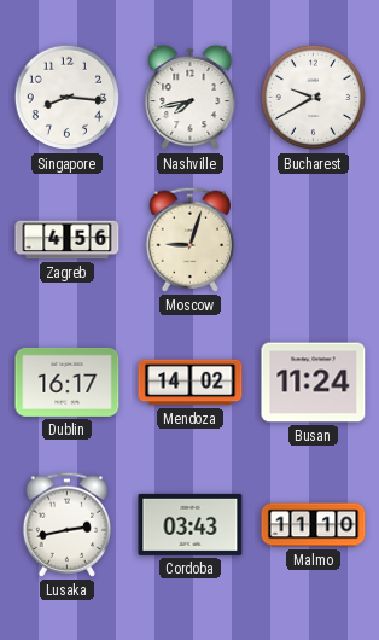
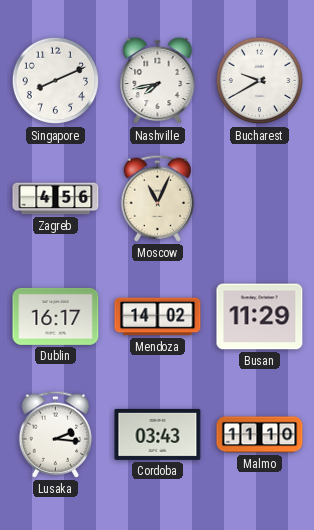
Singapore: 8:16 -> 8:11
Moscow: 9:03 -> 11:04
Busan: 11:24 -> 11:29
Lusaka: 2:43 -> 2:16
